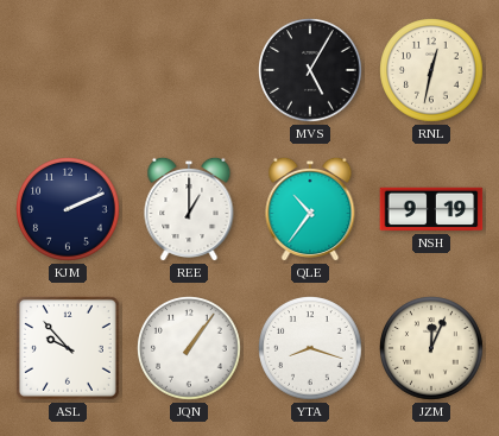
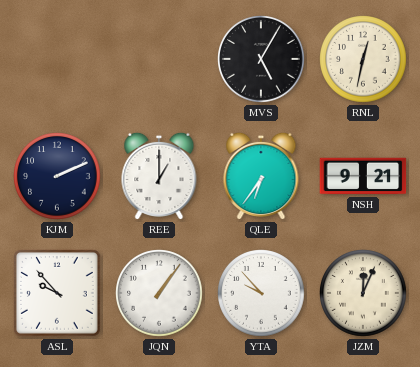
QLE: 10:36 -> 6:36
NSH: 9:19 -> 9:21
YTA: 8:18 -> 9:53
